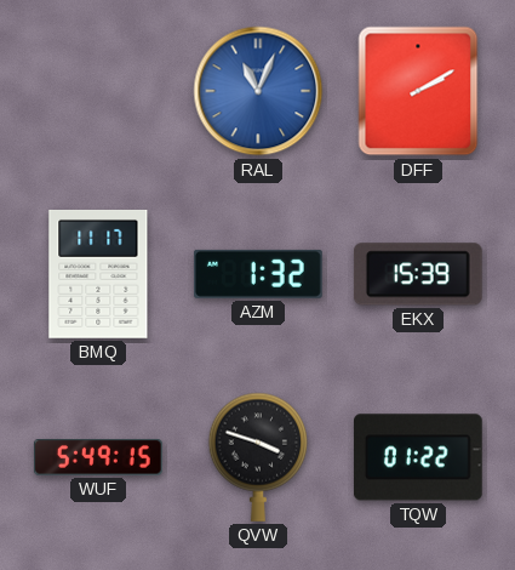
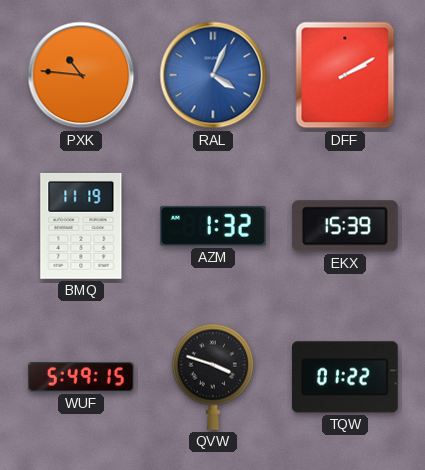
PXK: none -> 10:46
RAL: 11:04 -> 4:04
BMQ: 11:17 -> 11:19
